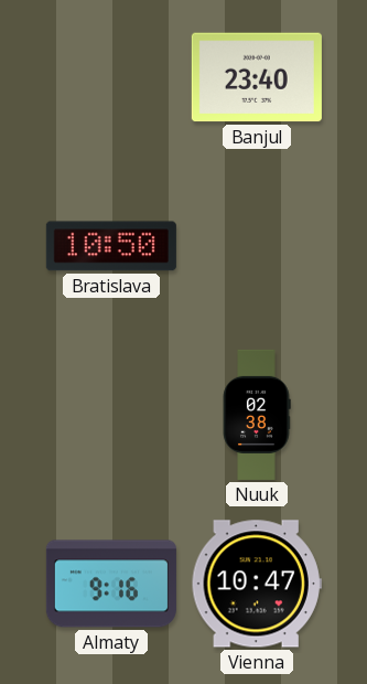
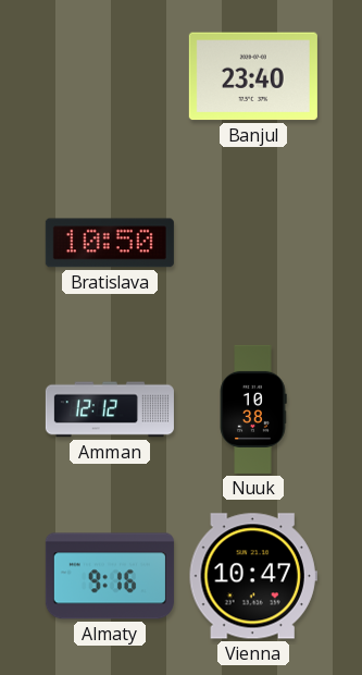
Amman: none -> 12:12
Nuuk: 02:38 -> 10:38
